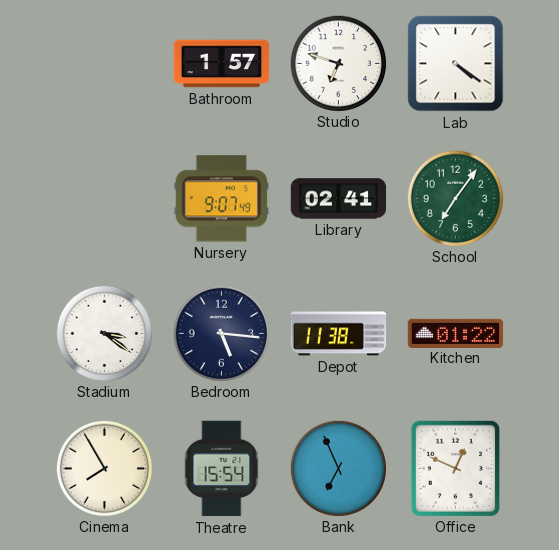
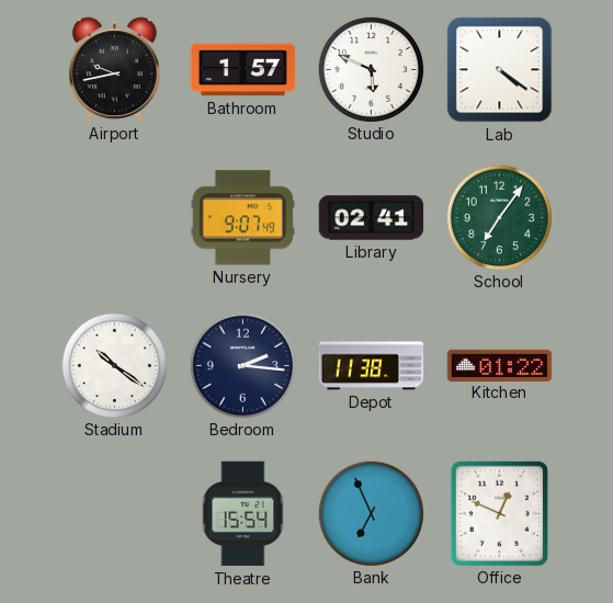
Airport: none -> 9:43
Studio: 6:48 -> 5:49
Stadium: 3:21 -> 10:21
Bedroom: 5:16 -> 2:16
Cinema: 7:55 -> none
